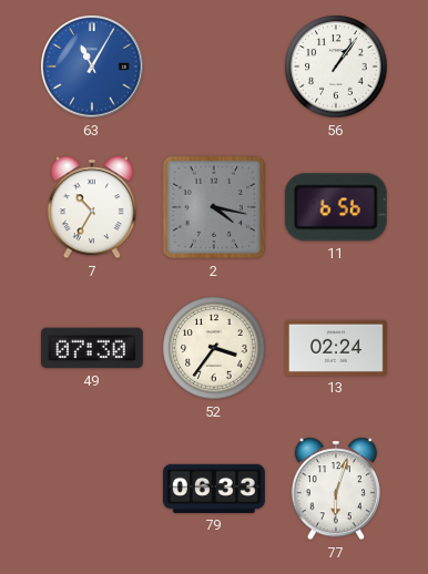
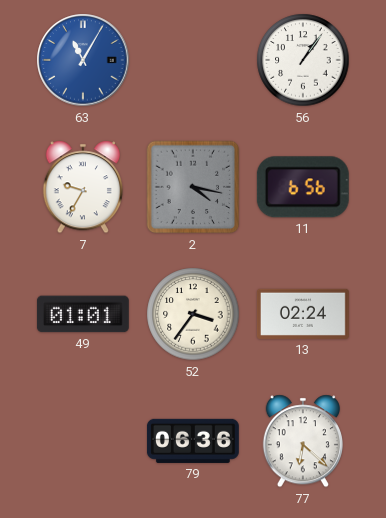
7: 10:35 -> 9:35
49: 07:30 -> 01:01
79: 06:33 -> 06:36
77: 6:03 -> 6:22
